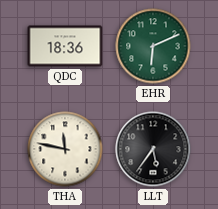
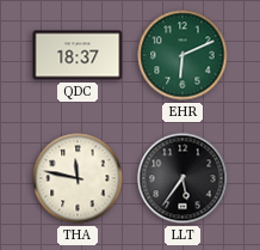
QDC: 18:36 -> 18:37
